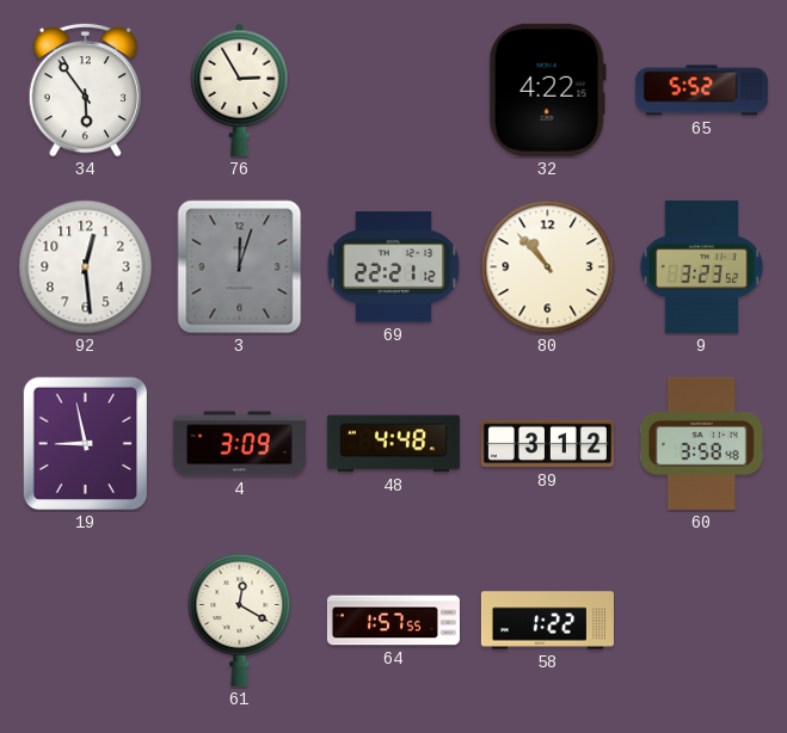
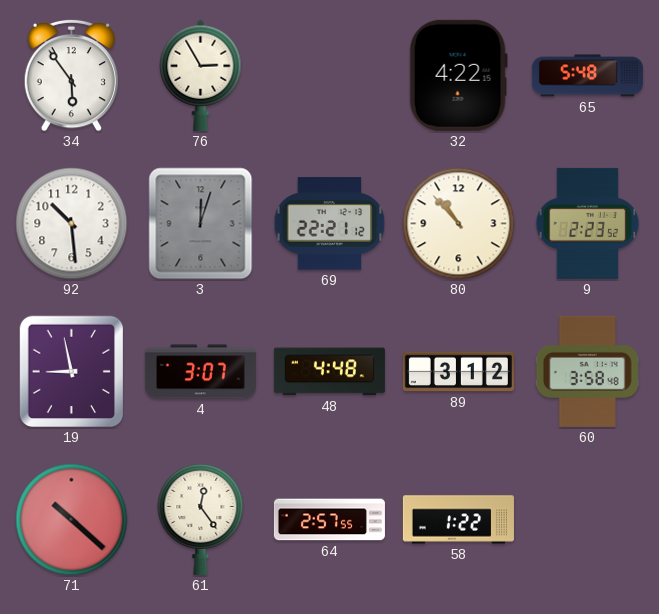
65: 5:52 -> 5:48
92: 12:29 -> 10:29
9: 3:23 -> 2:23
4: 3:09 -> 3:07
71: none -> 10:22
61: 12:20 -> 12:24
64: 1:57 -> 2:57
